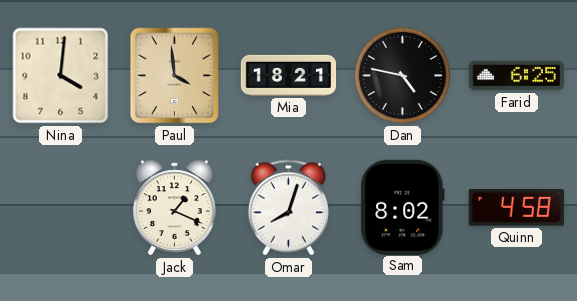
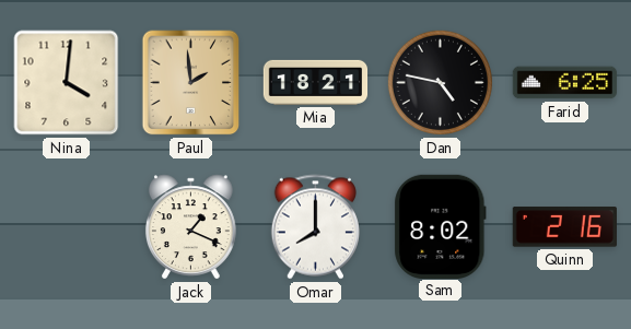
Paul: 3:59 -> 1:59
Omar: 8:03 -> 8:00
Quinn: 4:58 -> 2:16
